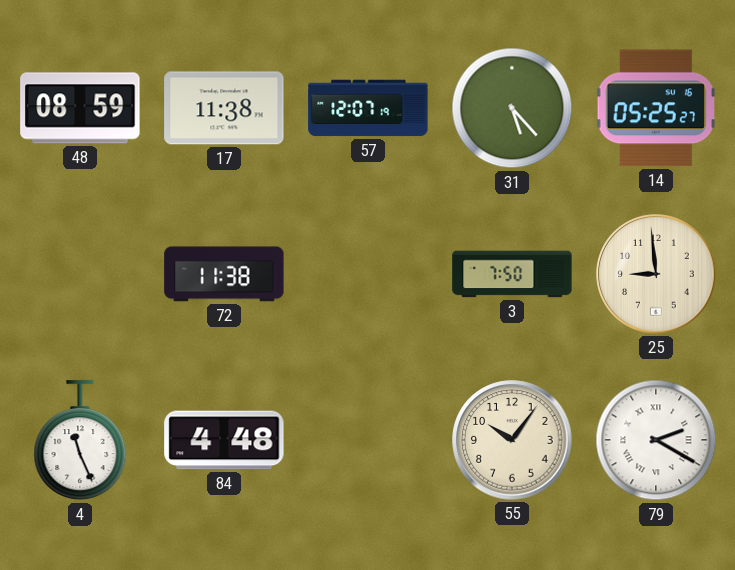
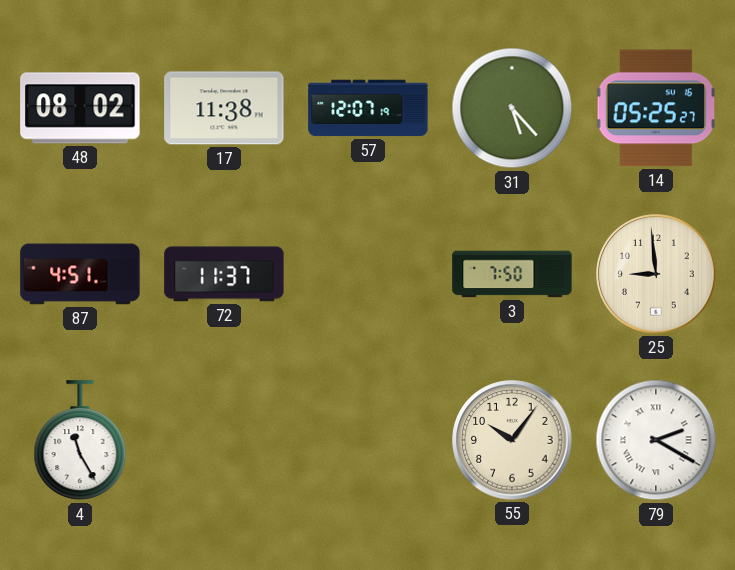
48: 08:59 -> 08:02
87: none -> 4:51
72: 11:38 -> 11:37
4: 11:26 -> 11:25
84: 4:48 -> none
